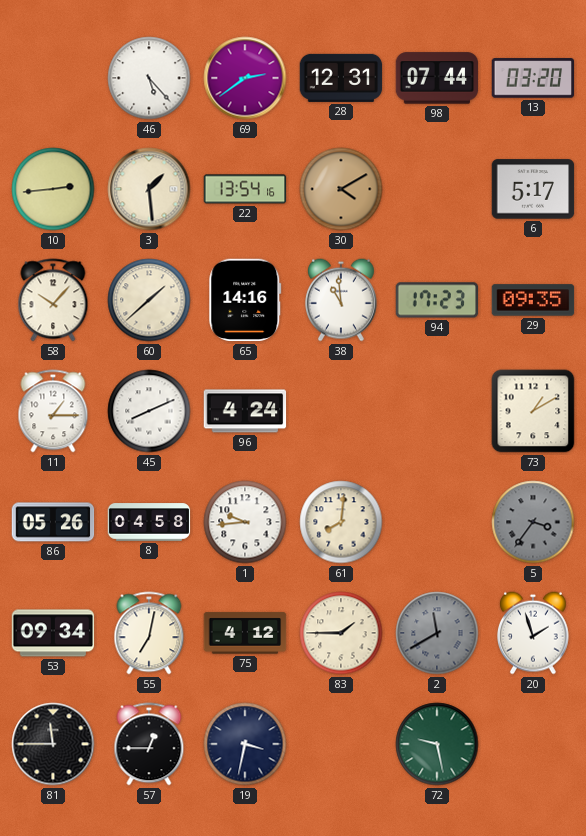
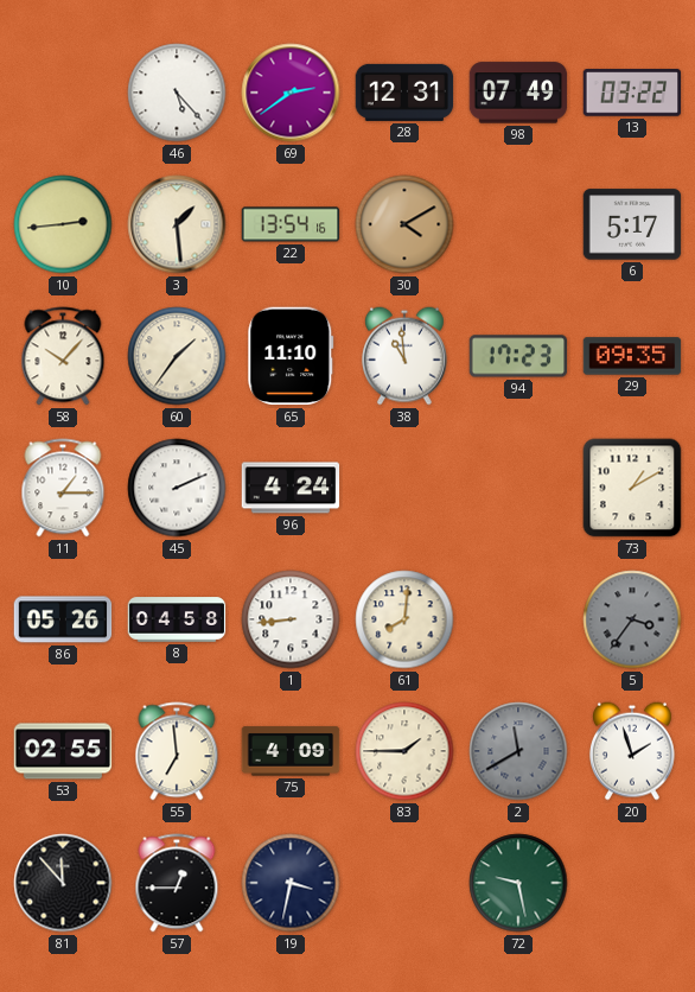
98: 07:44 -> 07:49
13: 03:20 -> 03:22
60: 1:38 -> 1:36
65: 14:16 -> 11:10
45: 8:11 -> 2:11
1: 9:44 -> 8:44
53: 09:34 -> 02:55
55: 7:02 -> 6:59
75: 4:12 -> 4:09
81: 11:45 -> 11:53
